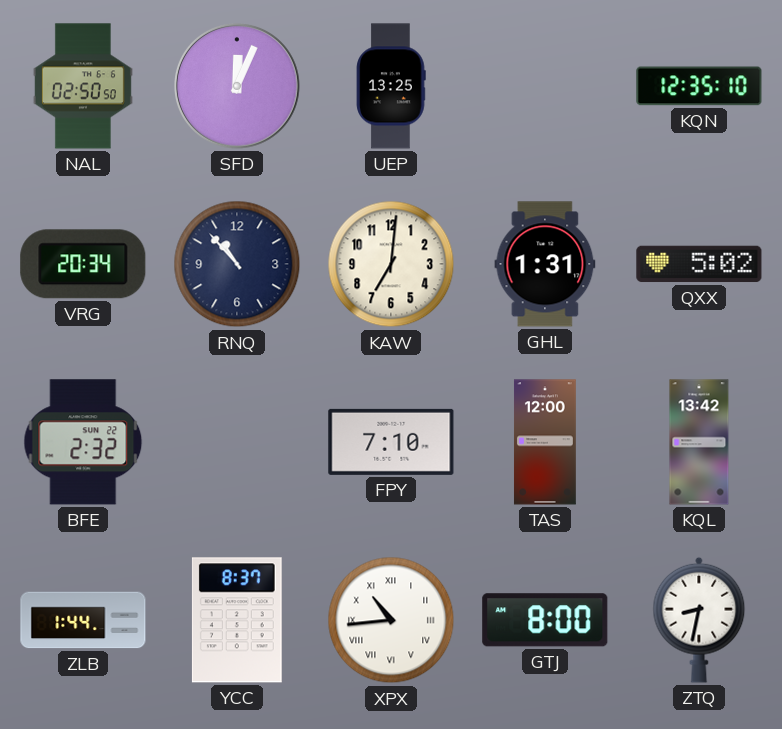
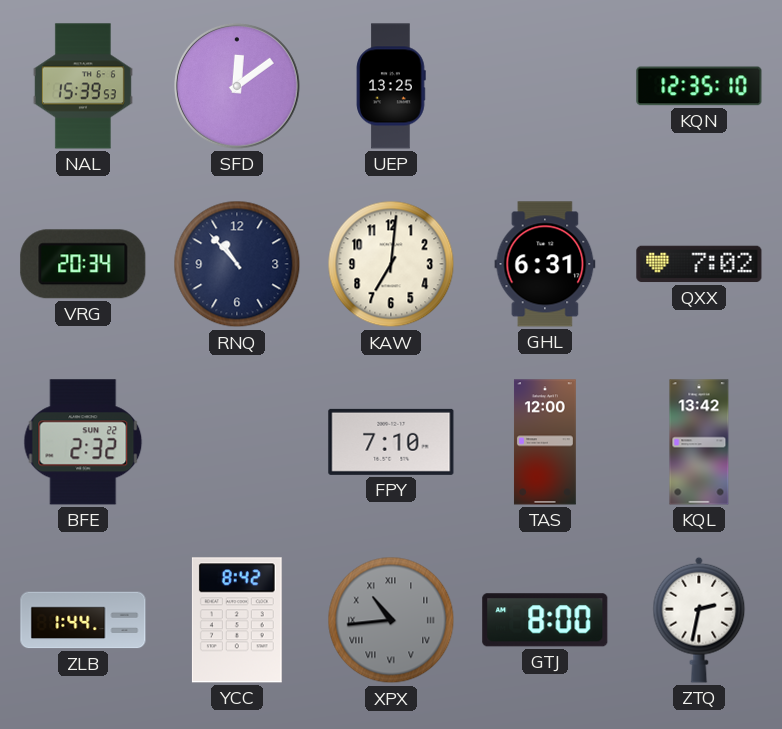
NAL: 02:50 -> 15:39
SFD: 12:04 -> 12:09
GHL: 1:31 -> 6:31
QXX: 5:02 -> 7:02
YCC: 8:37 -> 8:42
XPX dial: white -> grey
ZTQ: 8:32 -> 2:32
